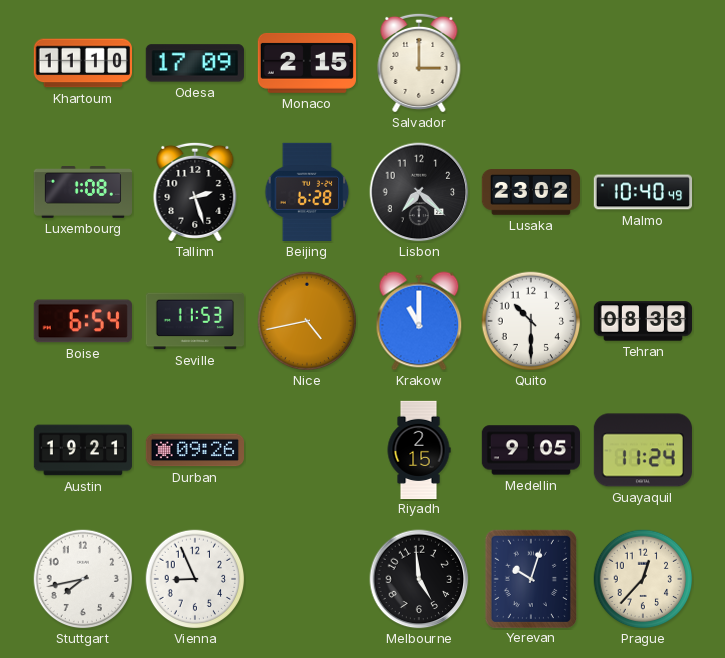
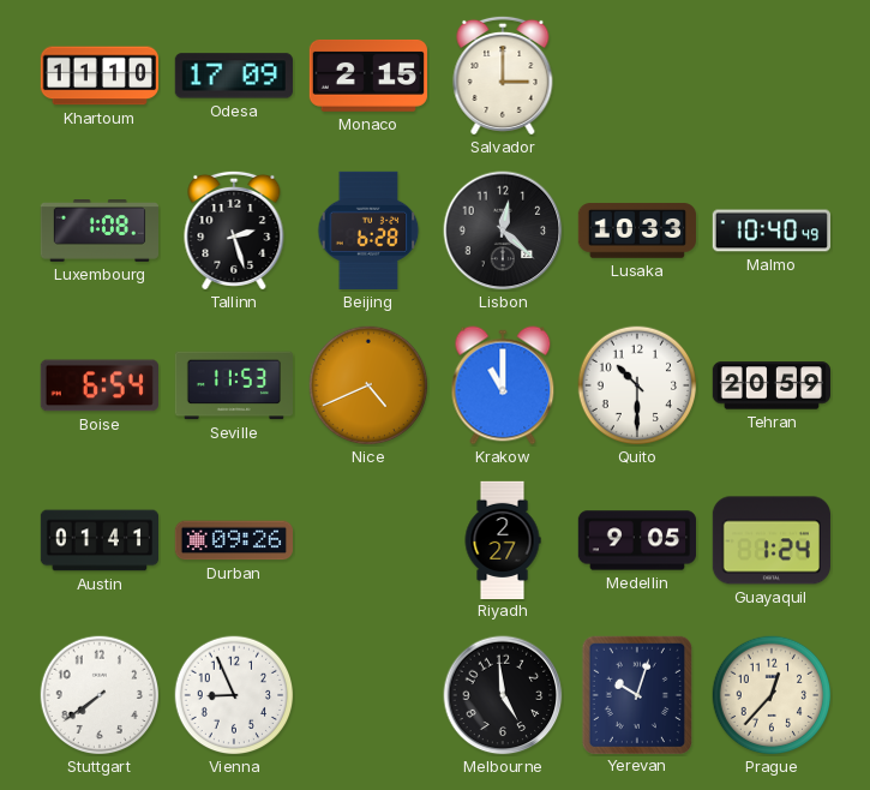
Lisbon: 7:22 -> 12:22
Lusaka: 23:02 -> 10:33
Nice: 4:43 -> 4:41
Tehran: 08:33 -> 20:59
Austin: 19:21 -> 01:41
Riyadh: 2:15 -> 2:27
Guayaquil: 11:24 -> 1:24
Stuttgart: 7:43 -> 7:39
